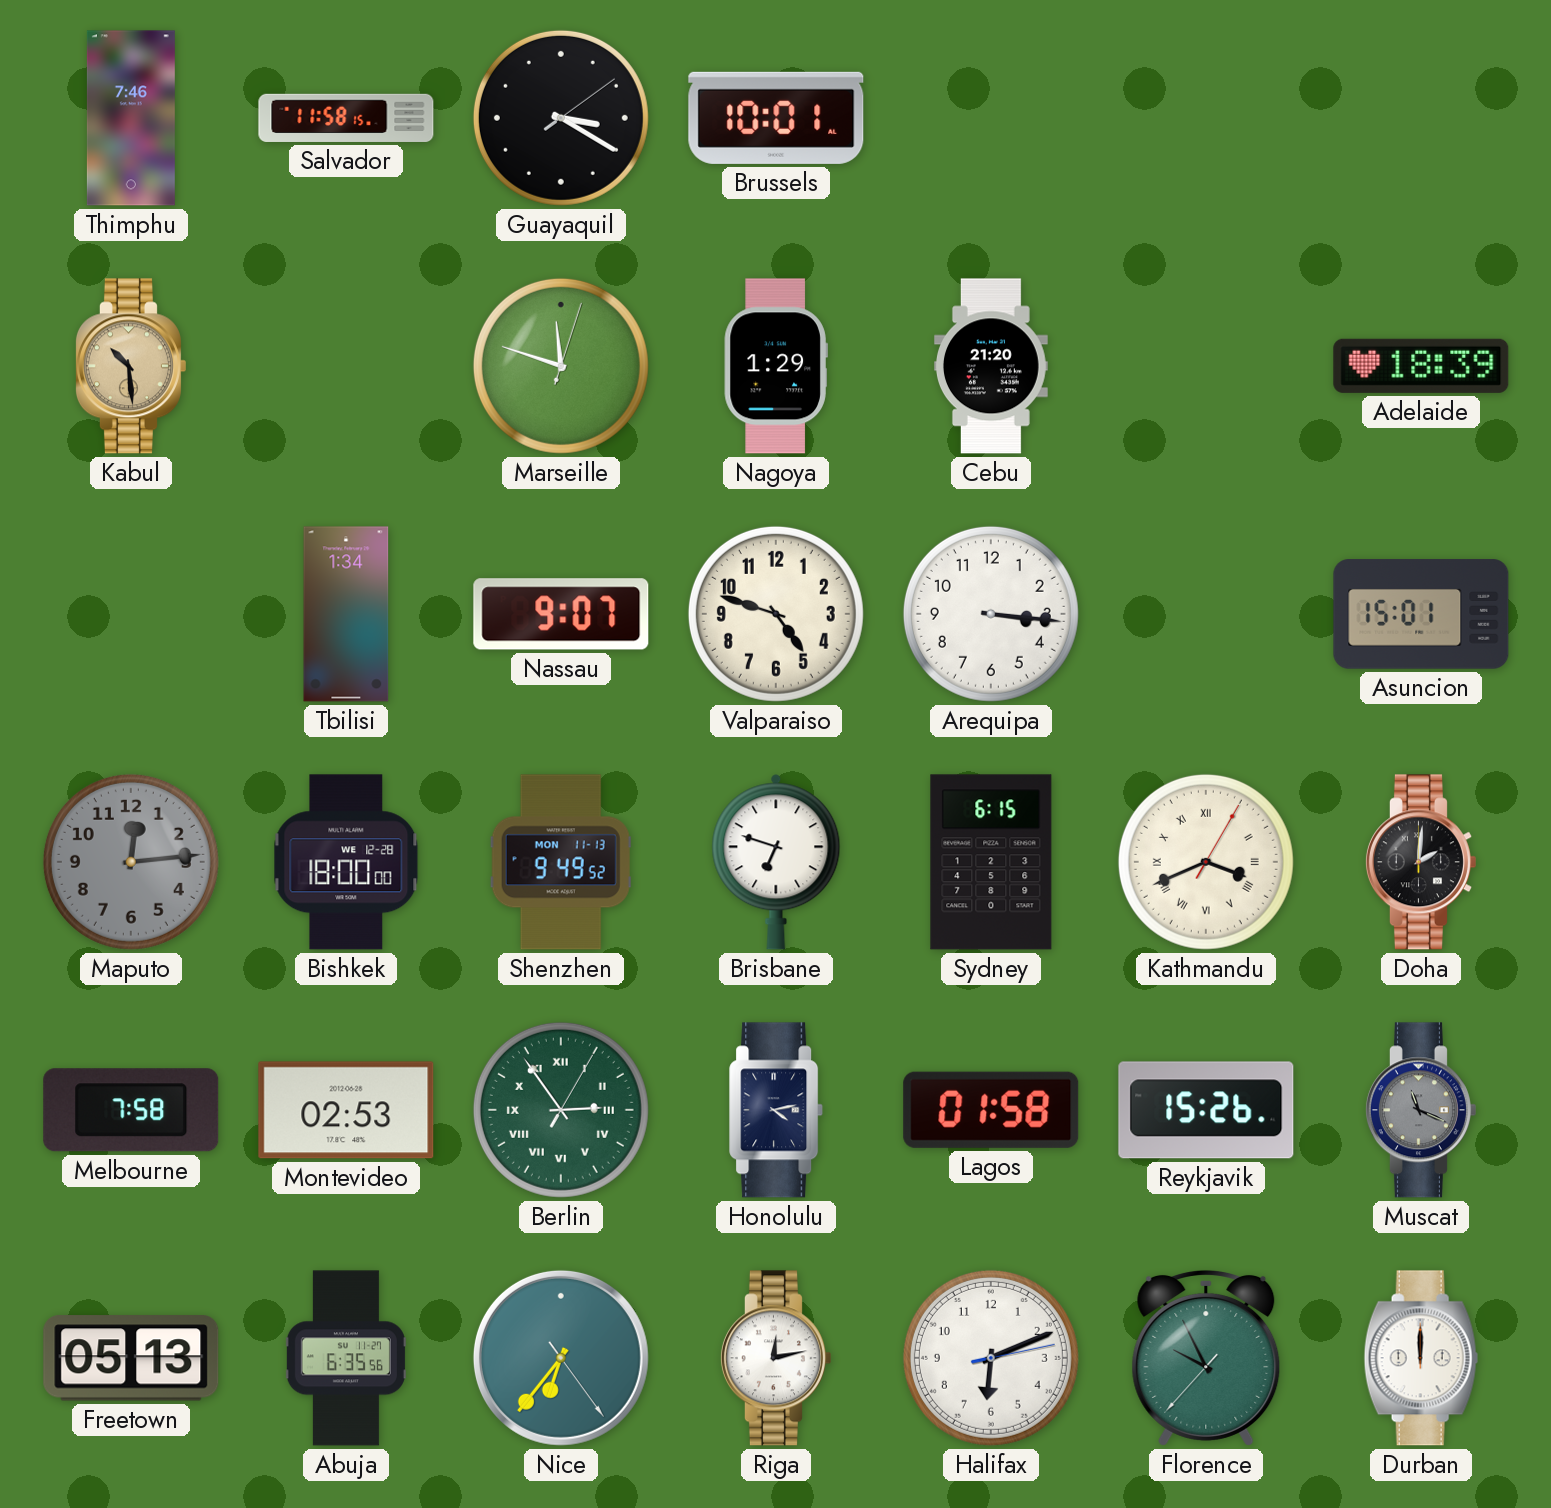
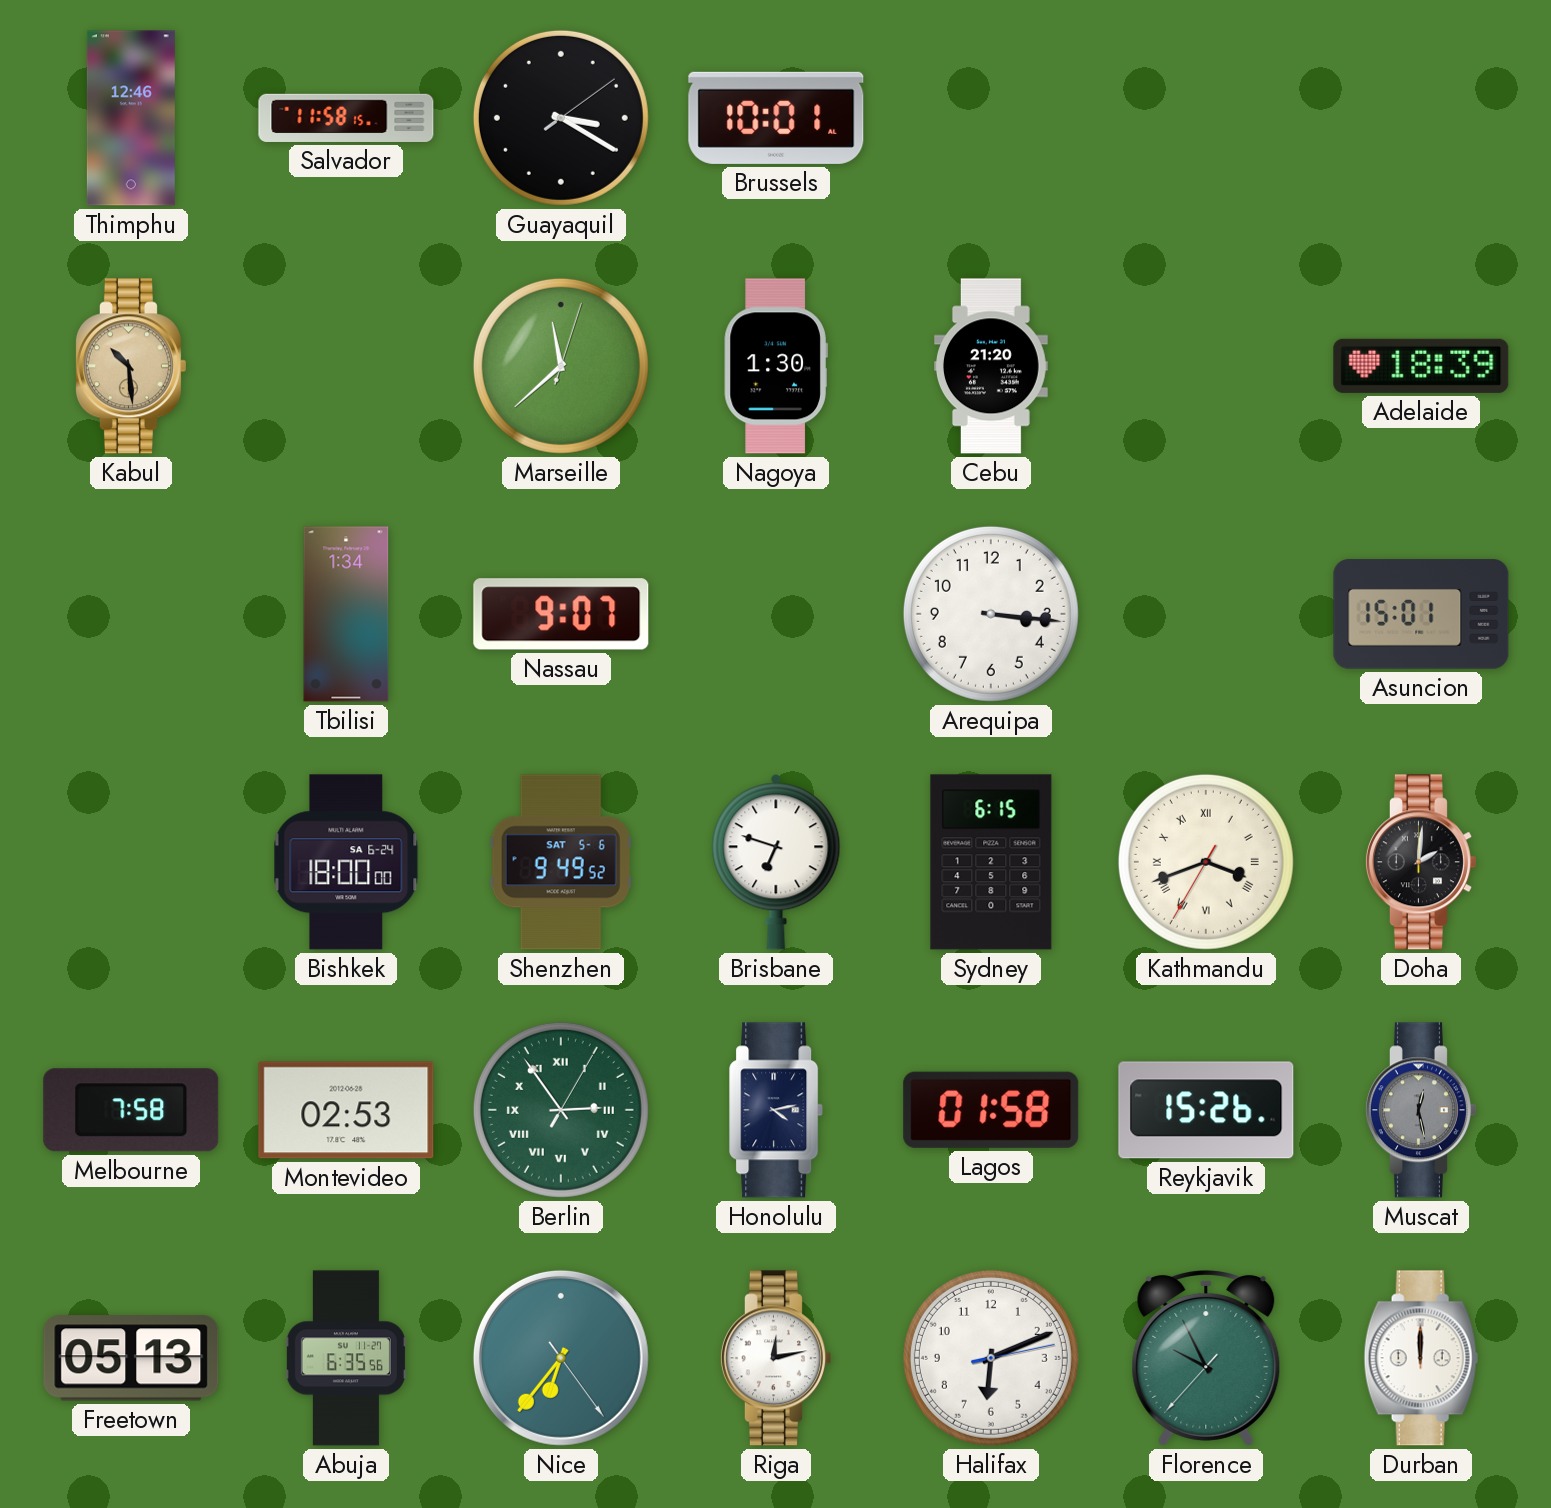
Thimphu: 7:46 -> 12:46
Marseille: 11:48 -> 11:38
Nagoya: 1:29 -> 1:30
Valparaiso: 4:48 -> none
Maputo: 12:14 -> none
Bishkek date: WE 12-28 -> SA 6-24
Shenzhen date: MON 11-13 -> SAT 5-6
Kathmandu: 3:41:05 -> 3:41:35
Muscat: 11:19 -> 12:28
